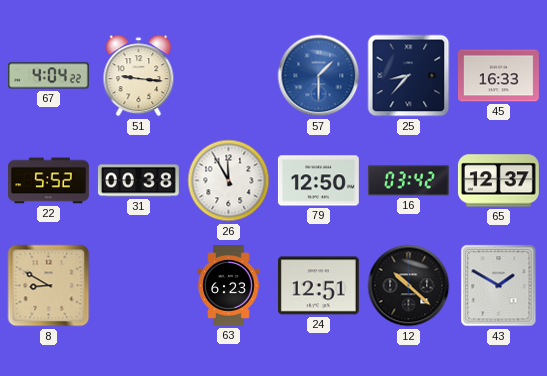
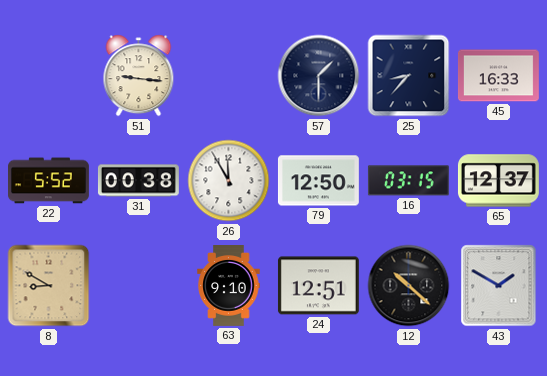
67: 4:04 -> none
57 dial: blue -> navy
16: 03:42 -> 03:15
63: 6:23 -> 9:10
